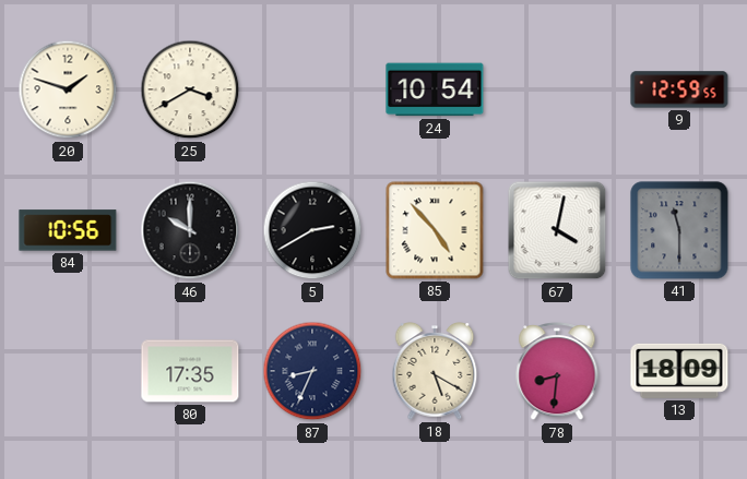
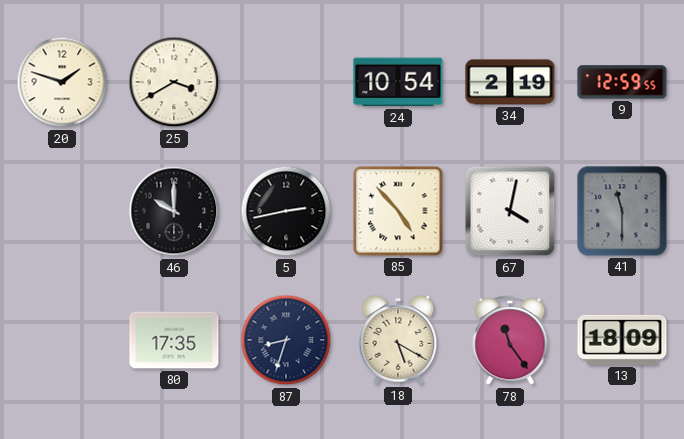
34: none -> 2:19
84: 10:56 -> none
5: 2:40 -> 2:43
87: 8:34 -> 8:33
78: 8:31 -> 11:24
